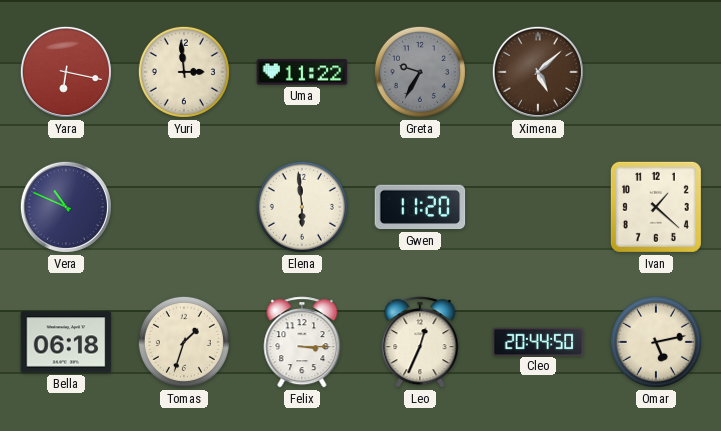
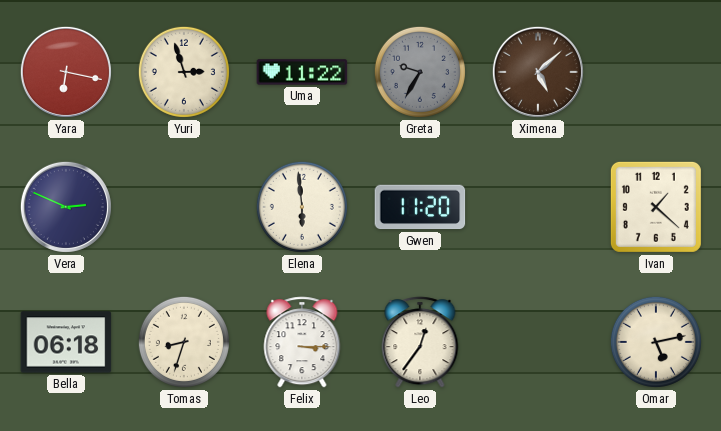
Yuri: 2:59 -> 2:57
Vera: 10:49 -> 2:49
Tomas: 1:33 -> 8:33
Leo: 12:34 -> 12:36
Cleo: 20:44 -> none
